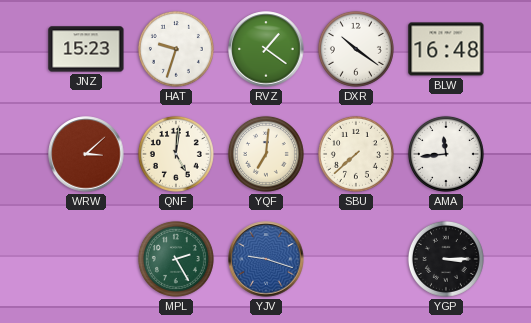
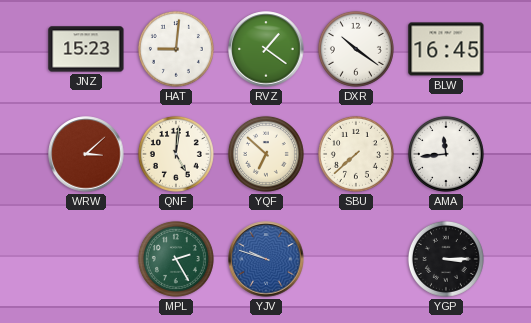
HAT: 9:33 -> 9:01
BLW: 16:48 -> 16:45
YQF: 7:01 -> 6:52
YJV: 9:18 -> 9:48
